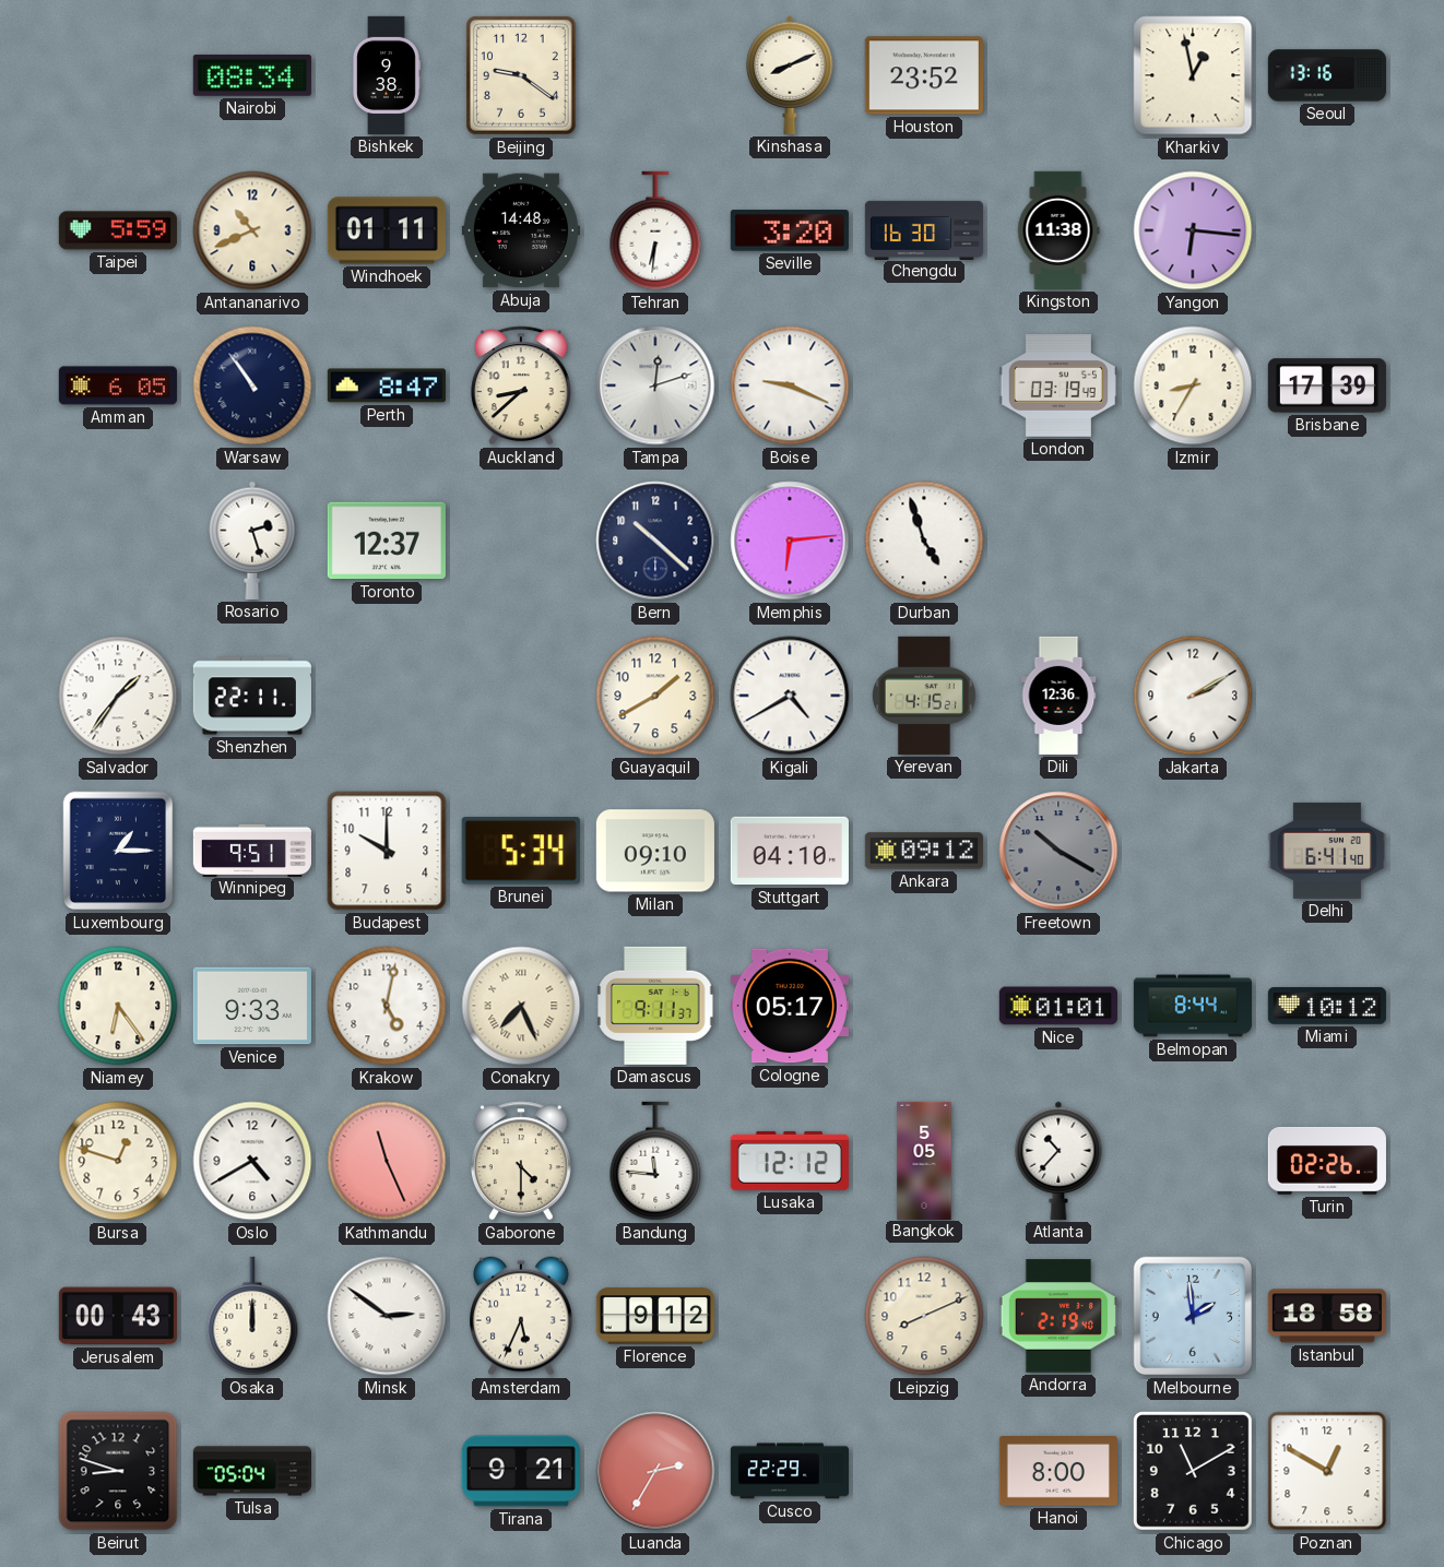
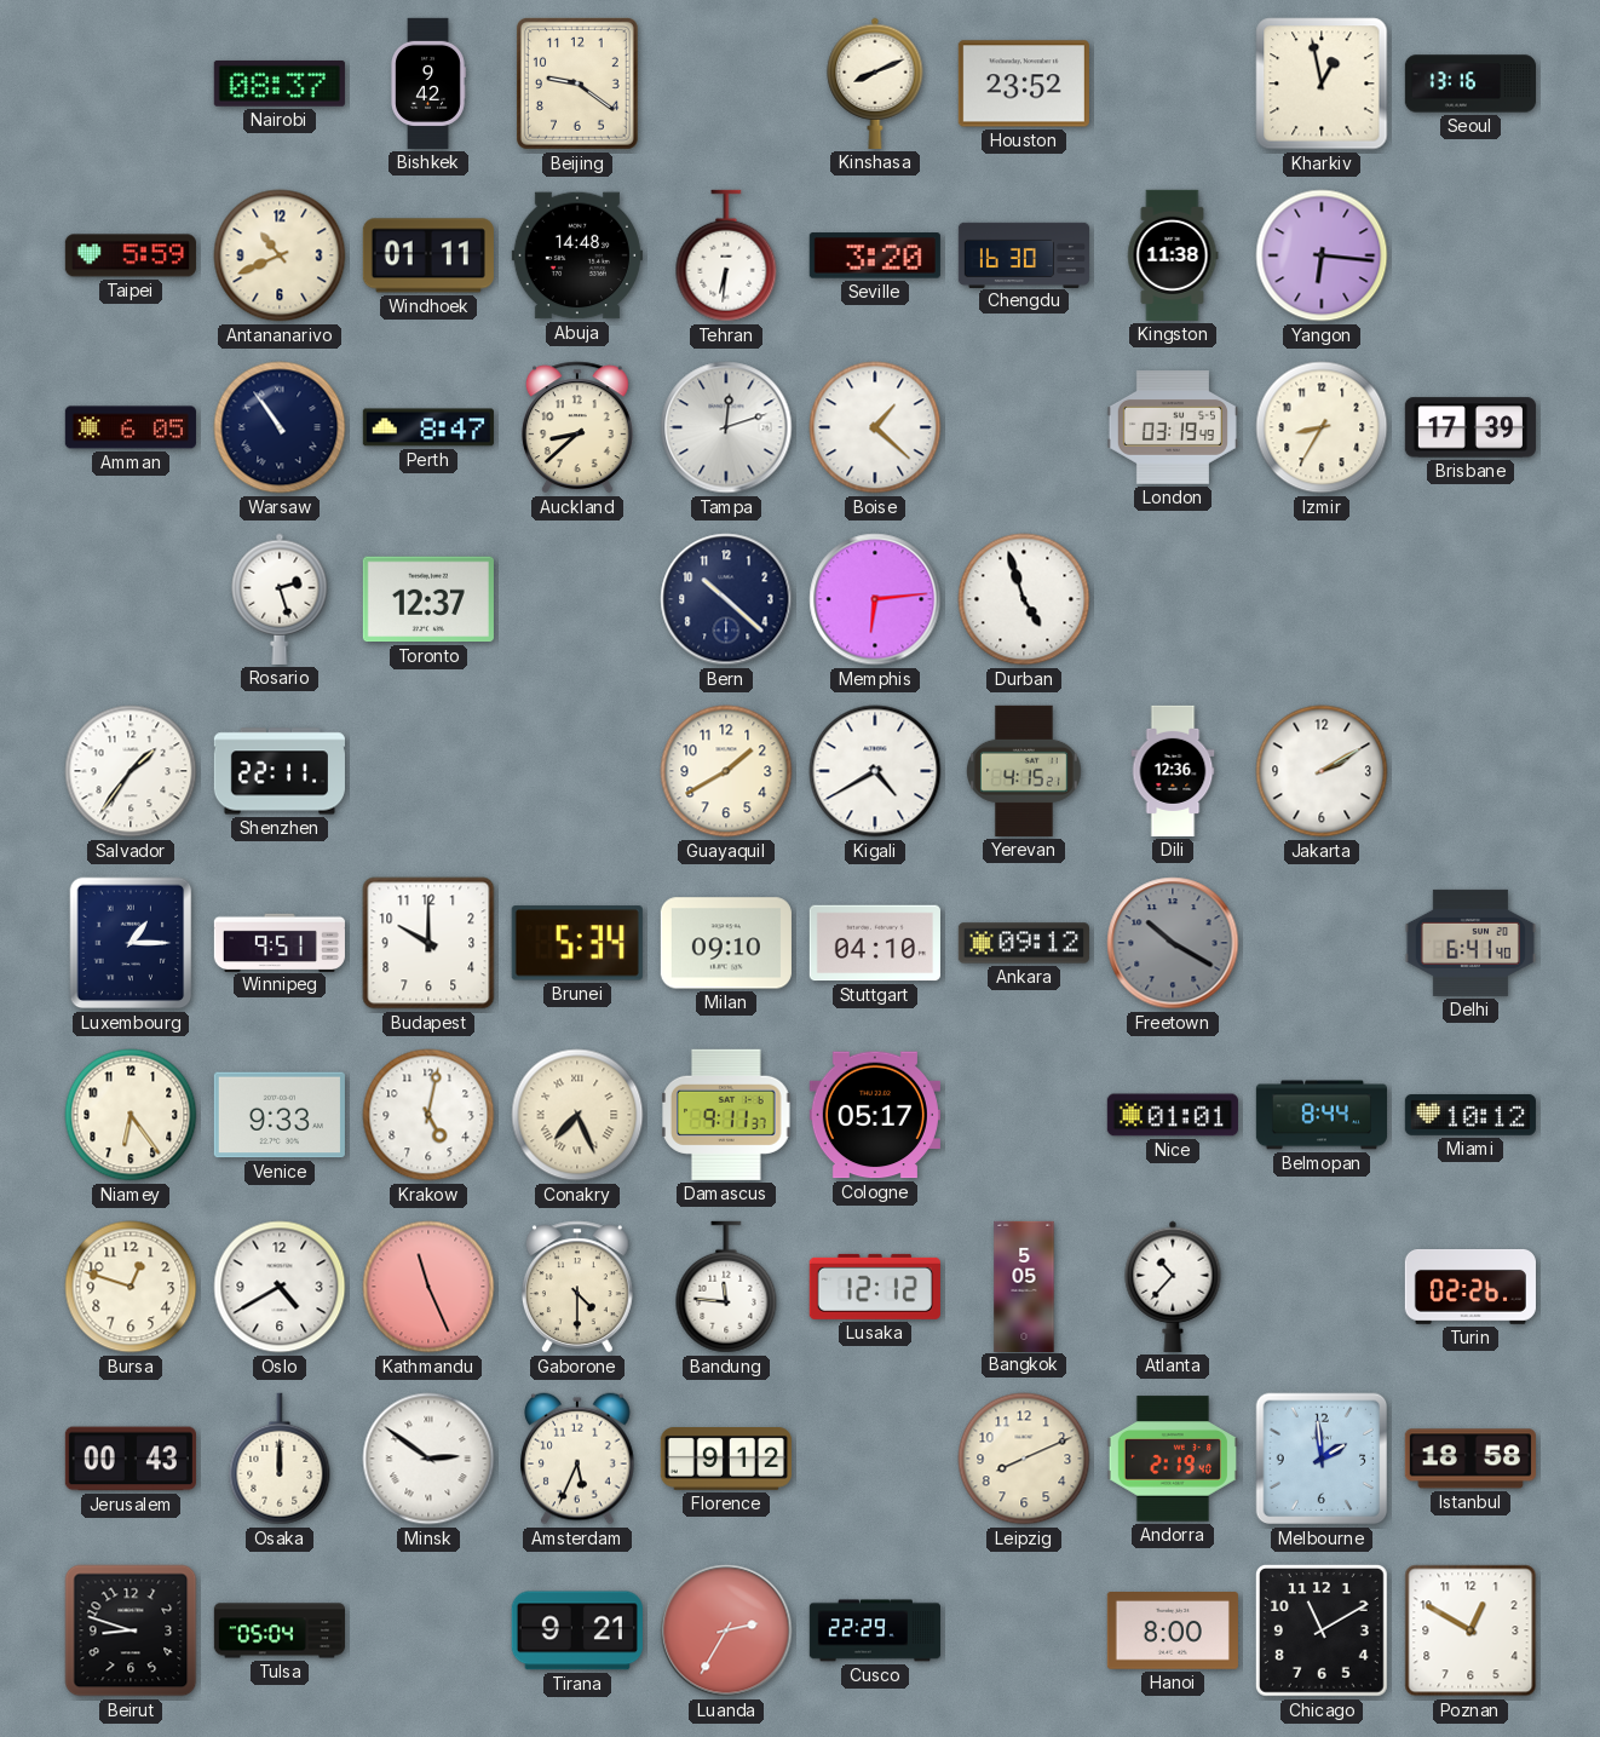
Nairobi: 08:34 -> 08:37
Bishkek: 9:38 -> 9:42
Boise: 9:19 -> 1:22
